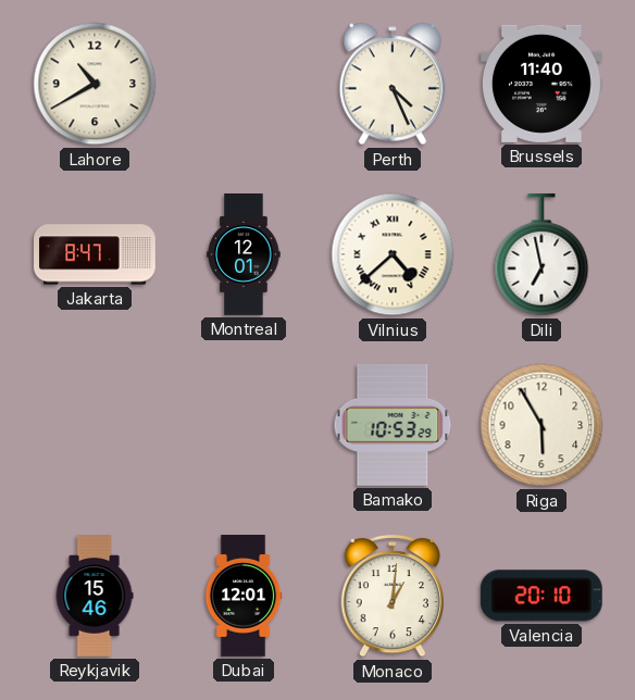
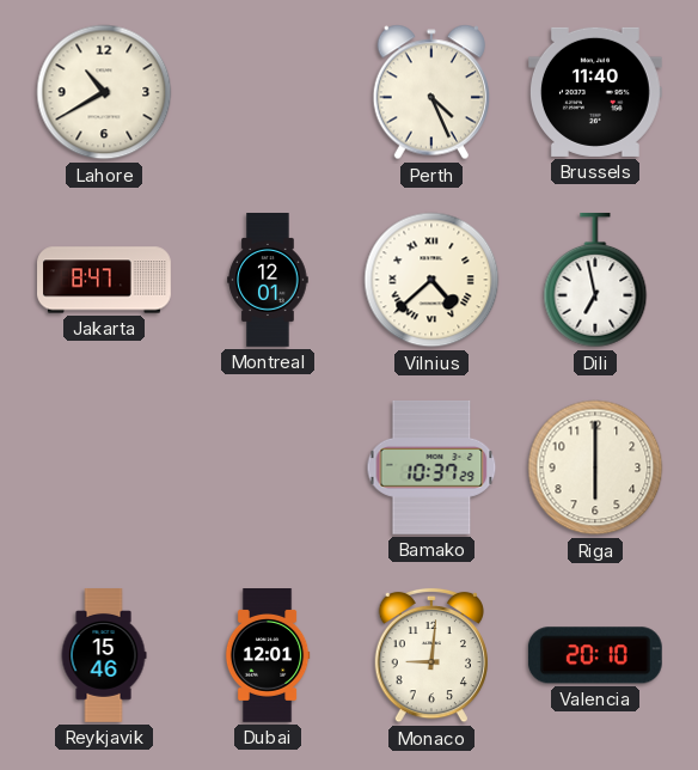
Bamako: 10:53 -> 10:37
Riga: 5:55 -> 6:00
Monaco: 1:01 -> 9:01
